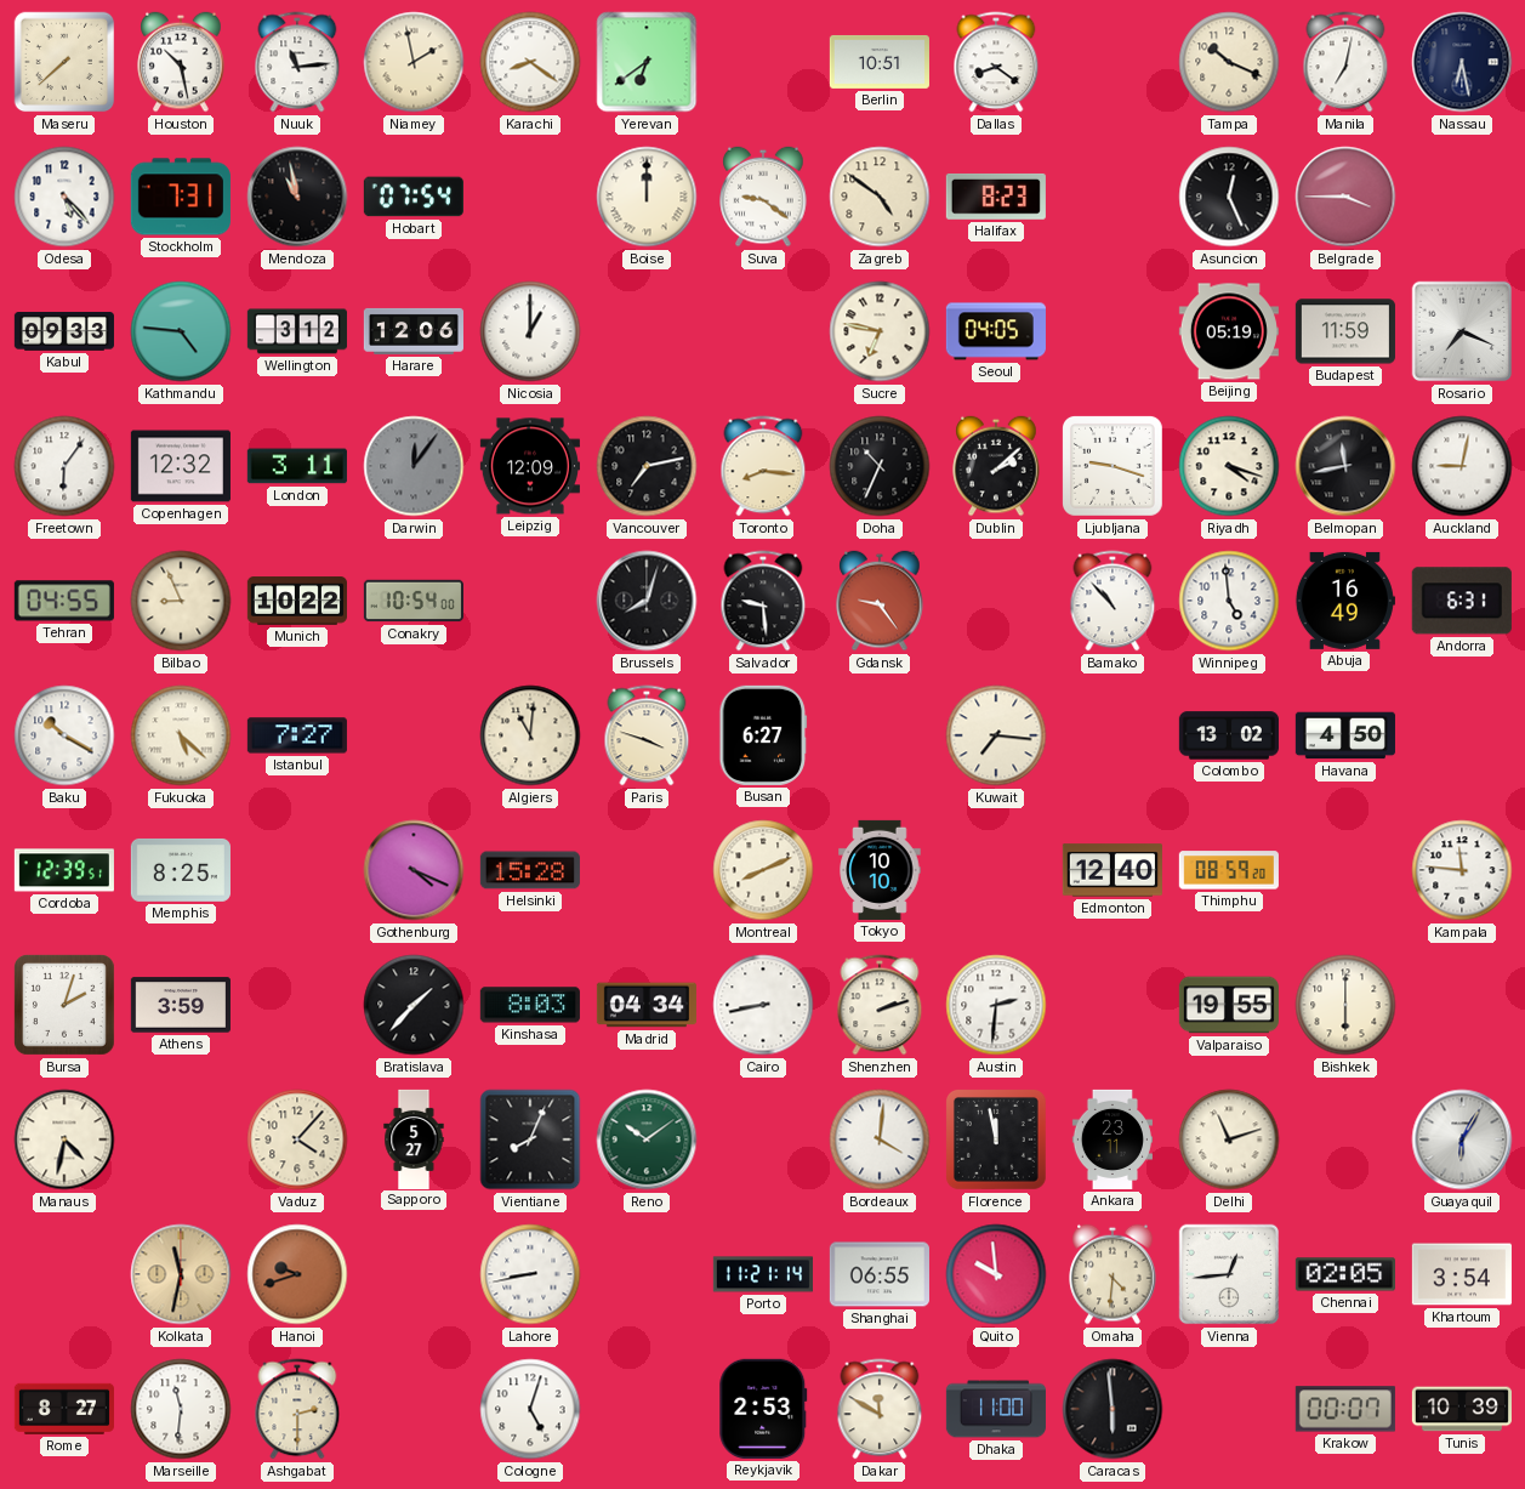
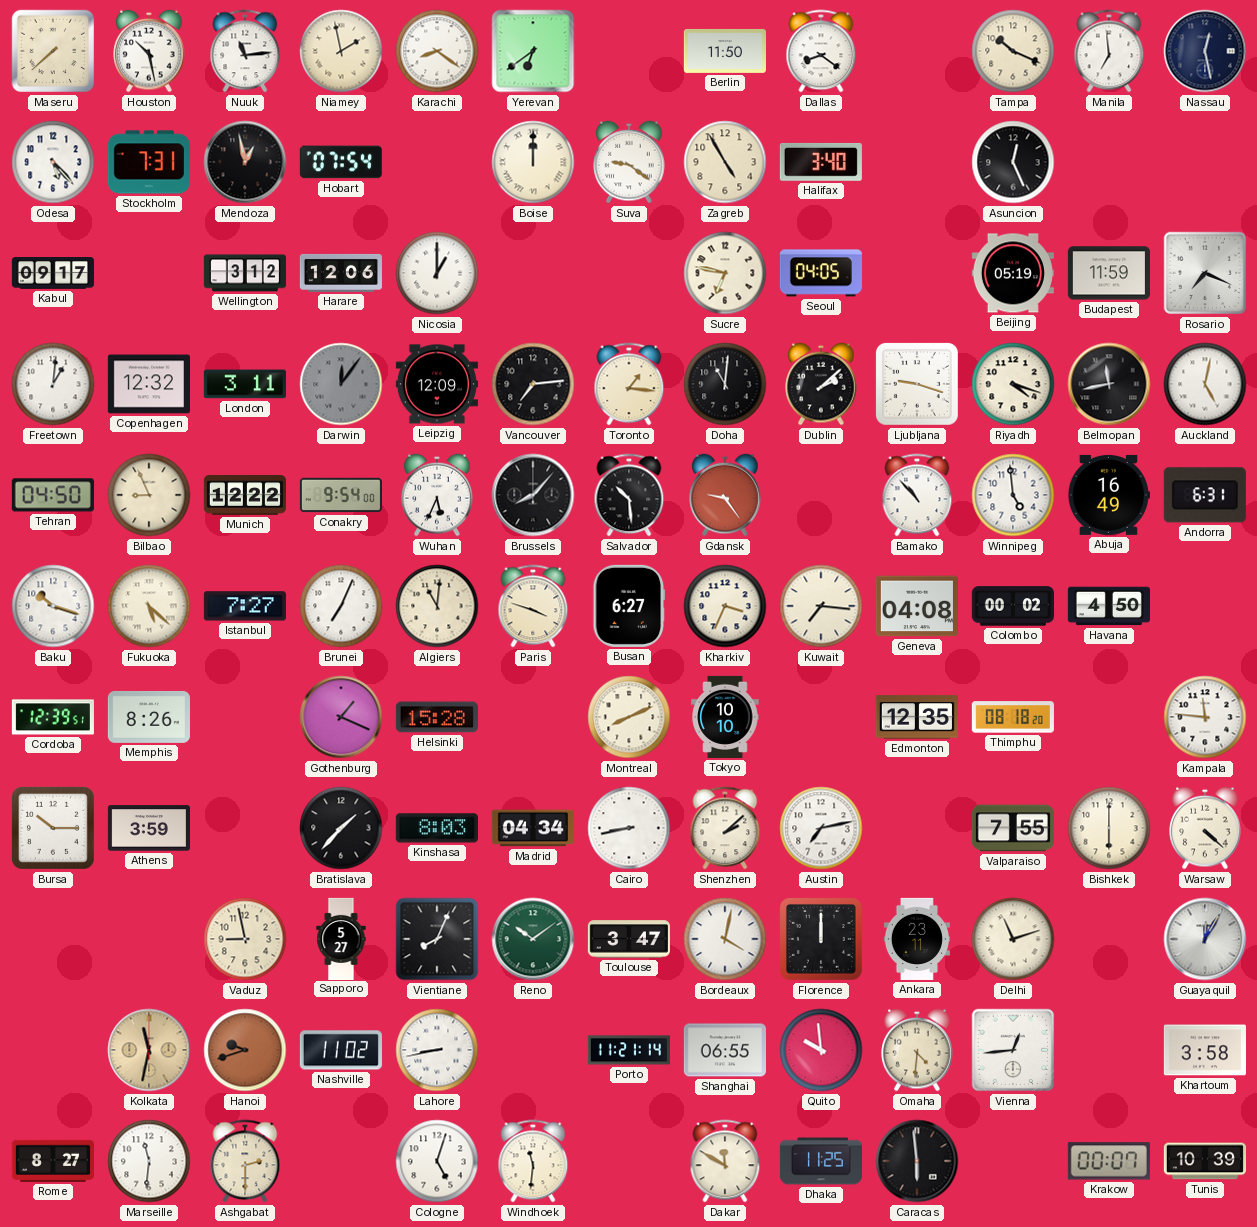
Berlin: 10:51 -> 11:50
Manila: 7:02 -> 6:59
Nassau: 6:28 -> 12:28
Mendoza: 10:58 -> 12:58
Zagreb: 4:51 -> 4:55
Halifax: 8:23 -> 3:40
Belgrade: 3:45 -> none
Kabul: 09:33 -> 09:17
Kathmandu: 4:46 -> none
Freetown: 6:06 -> 1:01
Vancouver: 7:13 -> 7:14
Toronto: 8:16 -> 1:16
Doha: 10:34 -> 11:01
Auckland: 9:02 -> 5:02
Tehran: 04:55 -> 04:50
Munich: 10:22 -> 12:22
Conakry: 10:54 -> 9:54
Wuhan: none -> 5:34
Brussels: 8:03 -> 8:07
Salvador: 9:29 -> 10:29
Baku: 10:20 -> 10:18
Brunei: none -> 7:04
Kharkiv: none -> 3:34
Geneva: none -> 04:08
Colombo: 13:02 -> 00:02
Memphis: 8:25 -> 8:26
Gothenburg: 4:19 -> 1:19
Edmonton: 12:40 -> 12:35
Thimphu: 08:59 -> 08:18
Bursa: 2:03 -> 10:15
Shenzhen: 2:12 -> 2:08
Austin: 2:31 -> 7:13
Valparaiso: 19:55 -> 7:55
Warsaw: none -> 4:22
Manaus: 4:32 -> none
Vaduz: 4:07 -> 8:58
Toulouse: none -> 3:47
Bordeaux: 4:01 -> 4:02
Florence: 11:58 -> 12:00
Guayaquil: 6:05 -> 12:05
Nashville: none -> 11:02
Chennai: 02:05 -> none
Khartoum: 3:54 -> 3:58
Windhoek: none -> 11:31
Reykjavik: 2:53 -> none
Dhaka: 11:00 -> 11:25
